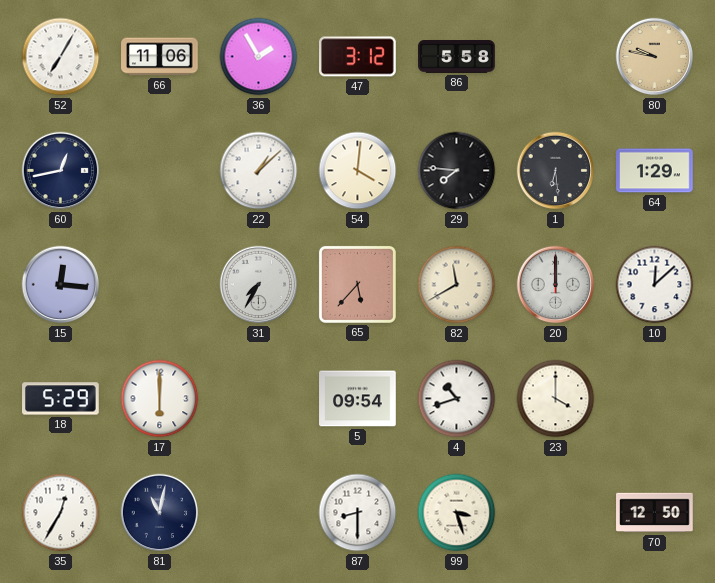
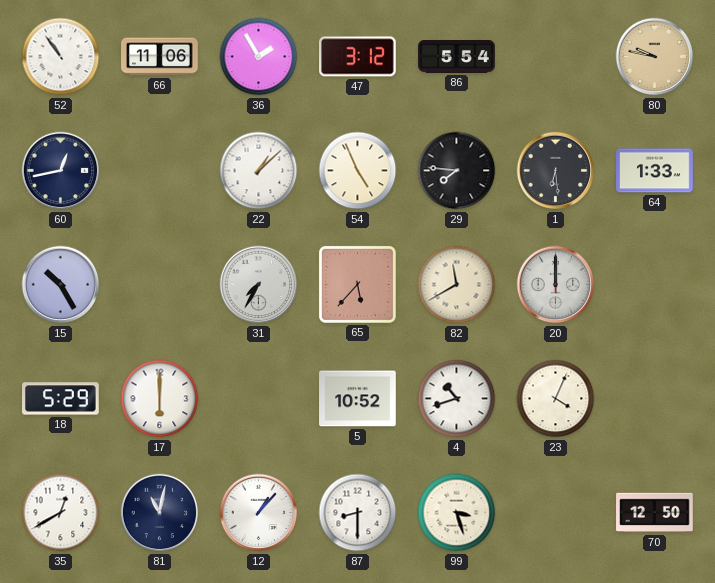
52: 7:05 -> 10:54
86: 5:58 -> 5:54
54: 4:01 -> 4:56
64: 1:29 -> 1:33
15: 12:16 -> 10:25
10: 12:08 -> none
5: 09:54 -> 10:52
23: 4:00 -> 4:04
35: 12:35 -> 12:40
12: none -> 1:07
